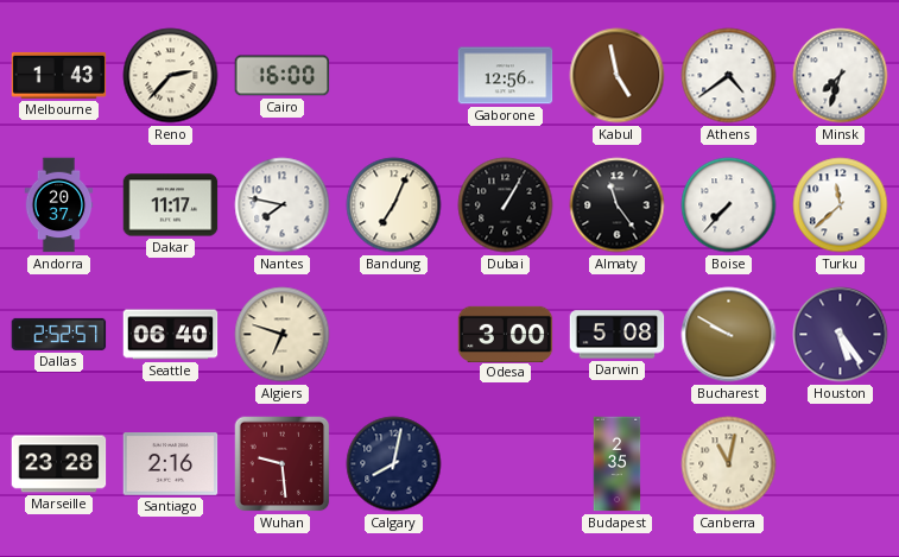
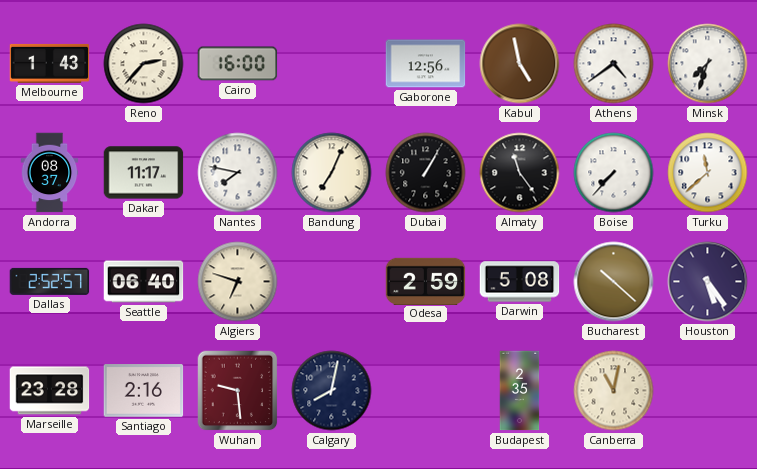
Andorra: 20:37 -> 08:37
Odesa: 3:00 -> 2:59
Bucharest: 9:50 -> 10:22
